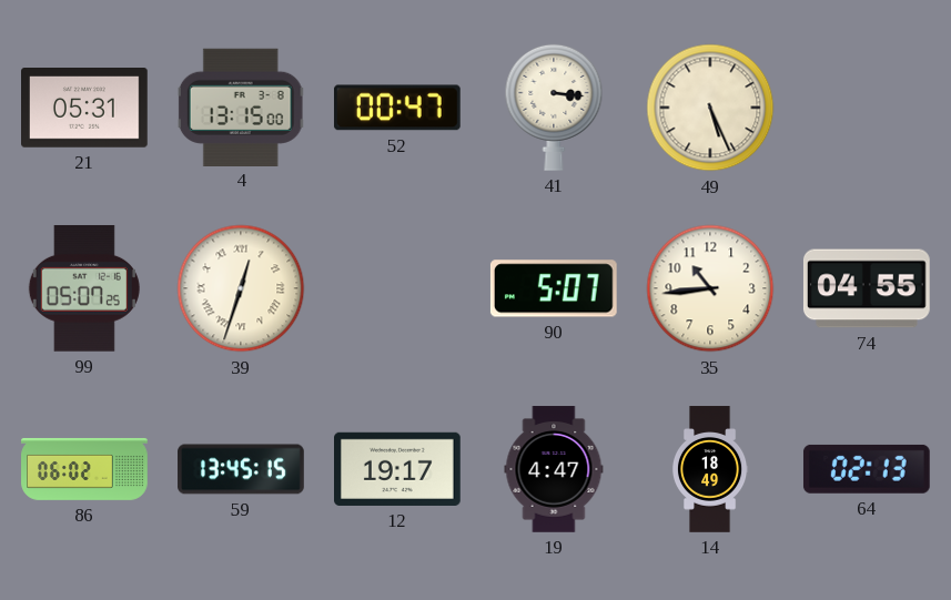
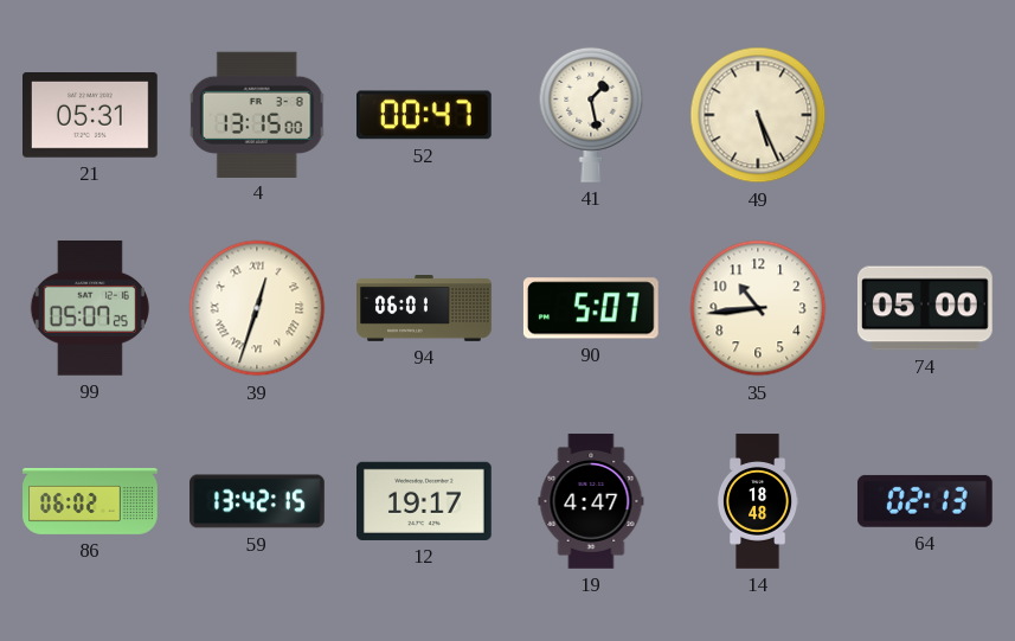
41: 3:16 -> 1:28
94: none -> 06:01
74: 04:55 -> 05:00
59: 13:45 -> 13:42
14: 18:49 -> 18:48
